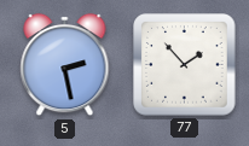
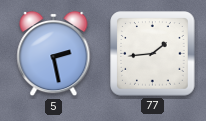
77: 1:53 -> 1:44
